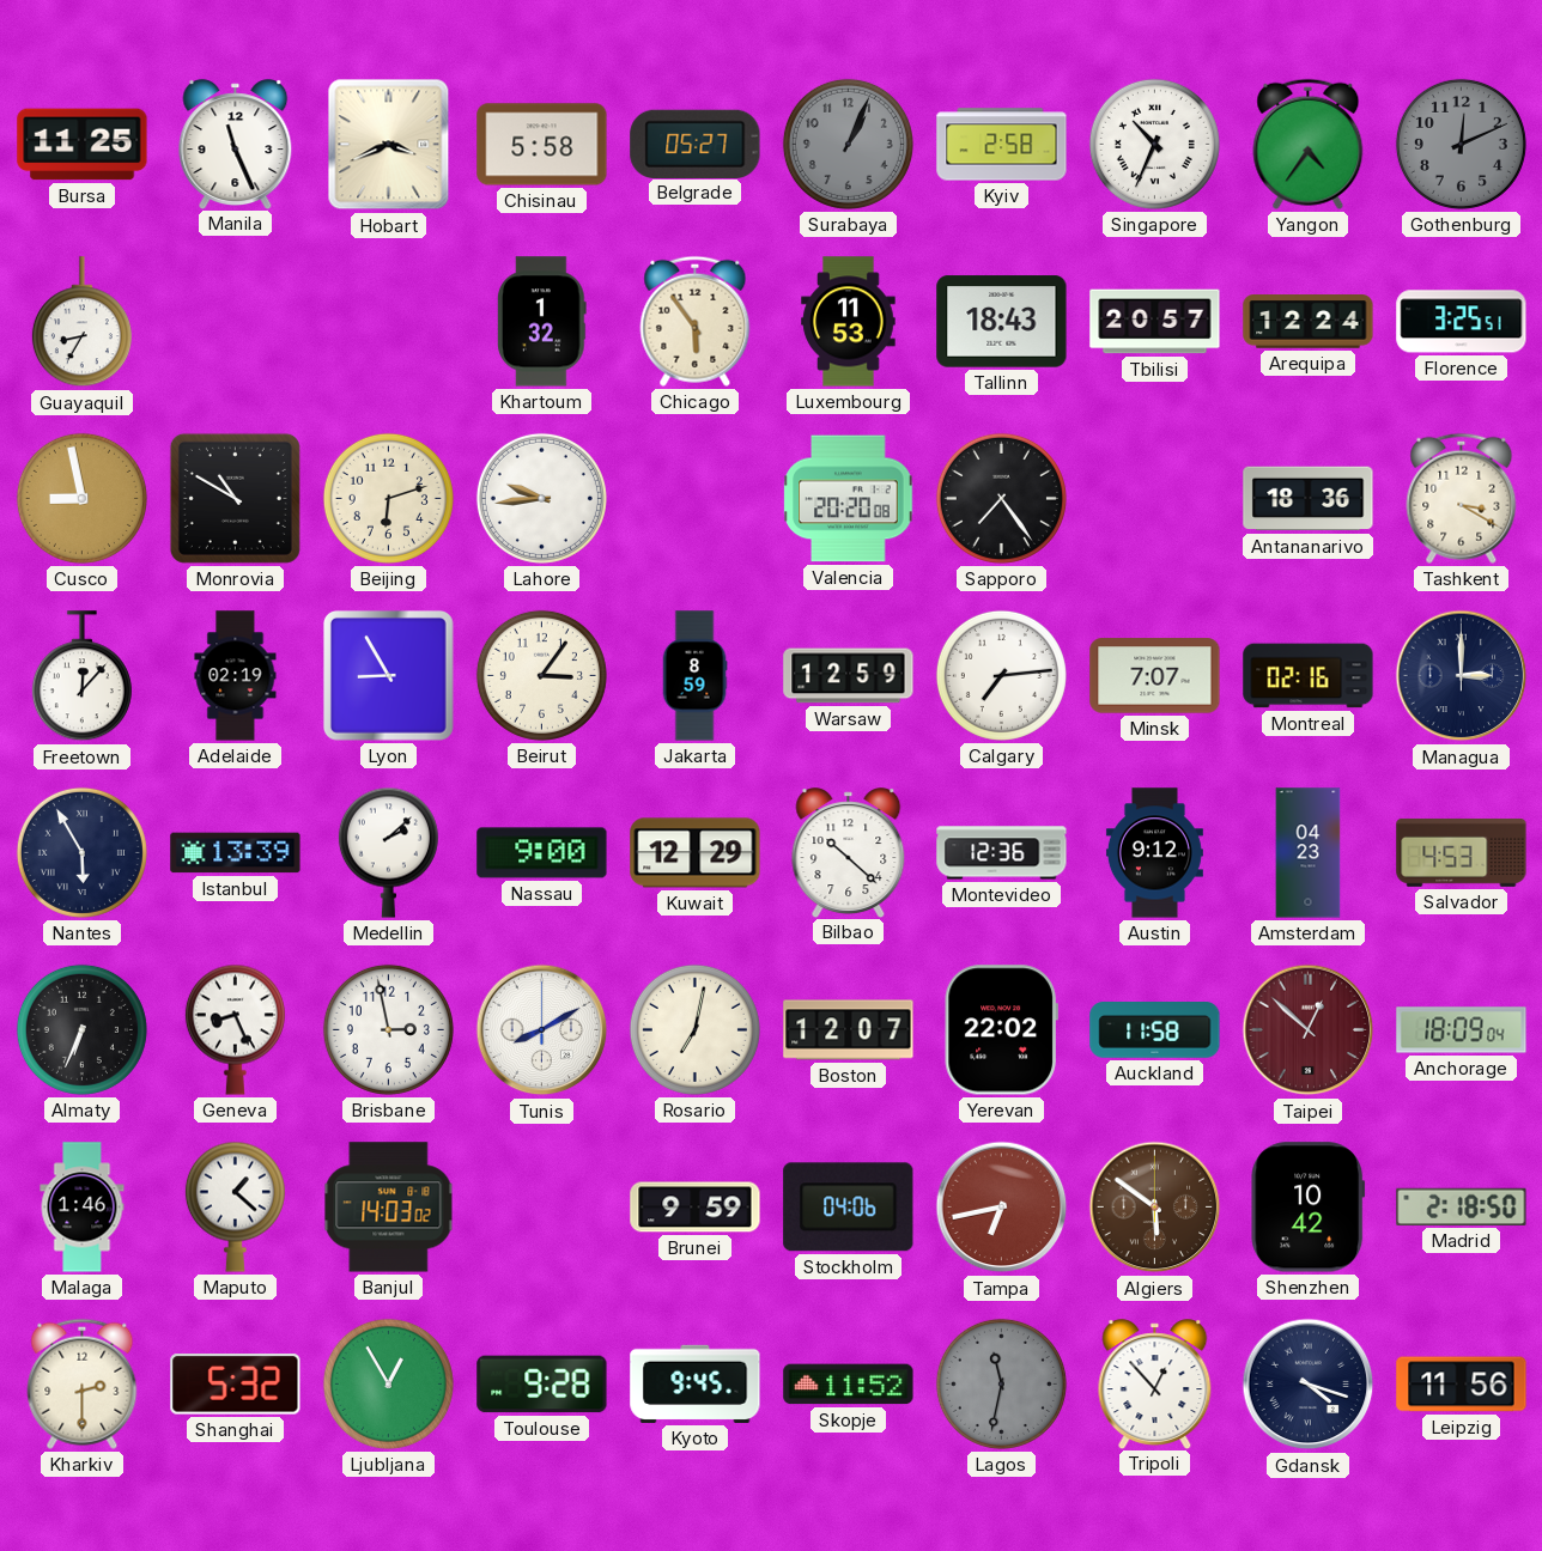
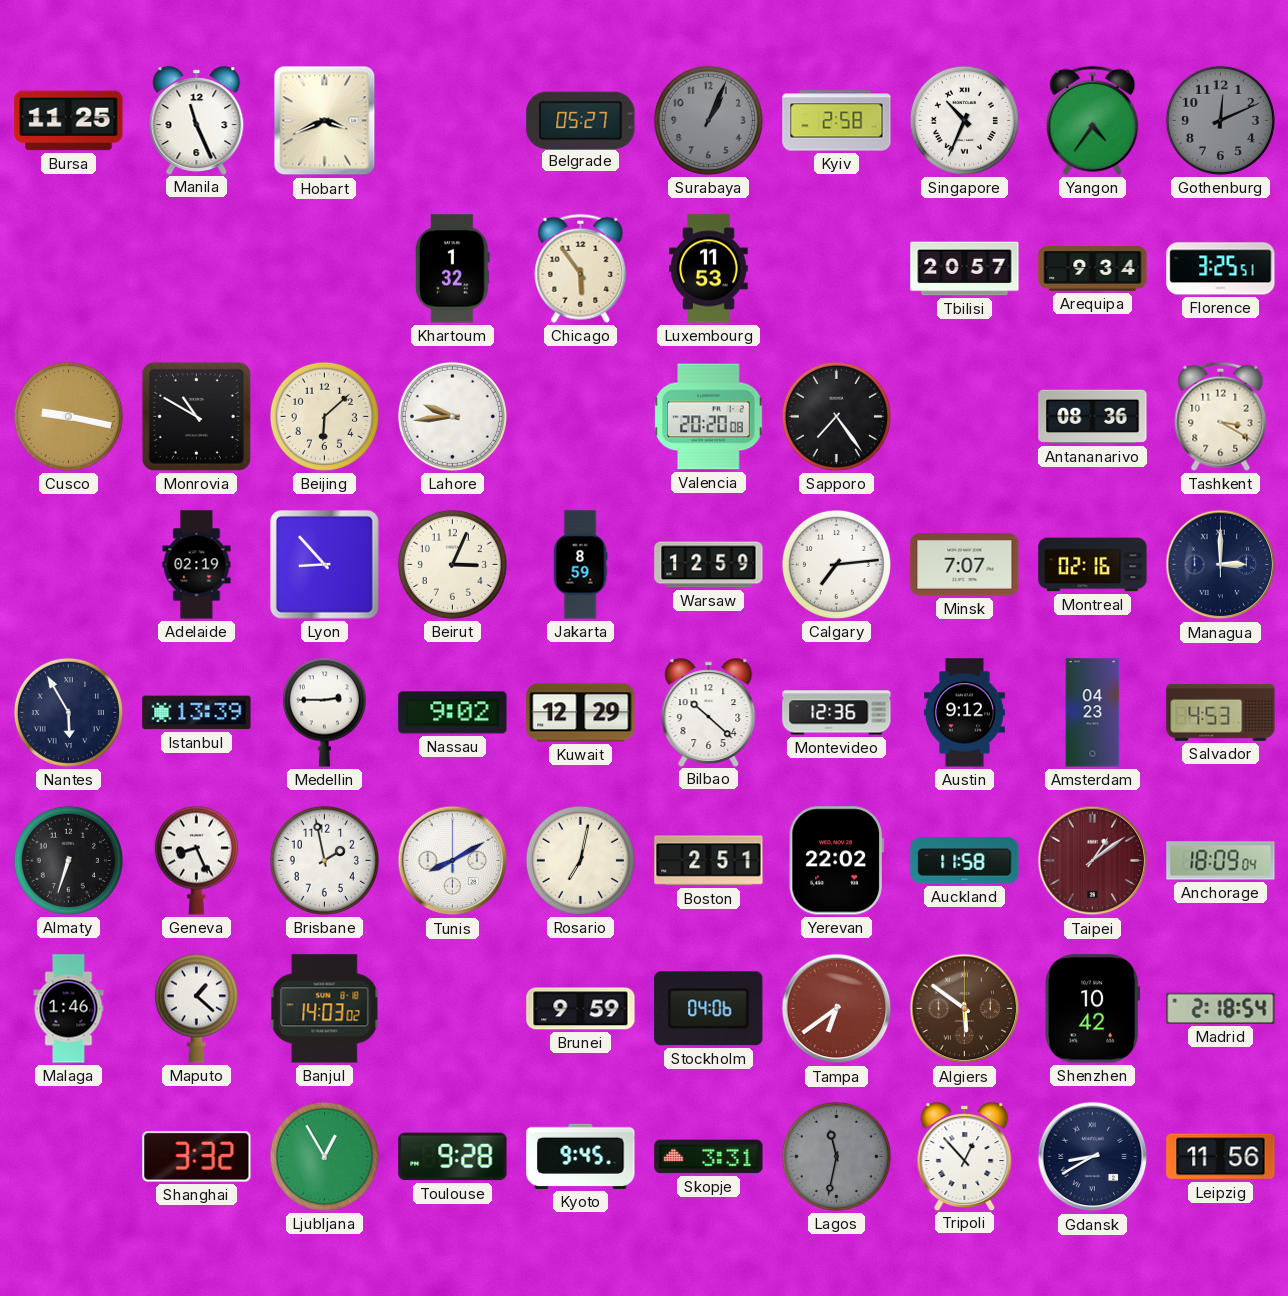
Chisinau: 5:58 -> none
Guayaquil: 8:35 -> none
Tallinn: 18:43 -> none
Arequipa: 12:24 -> 9:34
Cusco: 8:58 -> 9:17
Beijing: 6:12 -> 6:08
Antananarivo: 18:36 -> 08:36
Freetown: 12:07 -> none
Lyon: 8:55 -> 8:53
Beirut: 3:06 -> 3:04
Medellin: 2:08 -> 2:45
Nassau: 9:00 -> 9:02
Almaty: 6:34 -> 6:33
Brisbane: 2:58 -> 1:58
Boston: 12:07 -> 2:51
Taipei: 12:52 -> 1:09
Tampa: 6:43 -> 6:39
Madrid: 2:18:50 -> 2:18:54
Kharkiv: 2:30 -> none
Shanghai: 5:32 -> 3:32
Skopje: 11:52 -> 3:31
Gdansk: 4:18 -> 8:40
